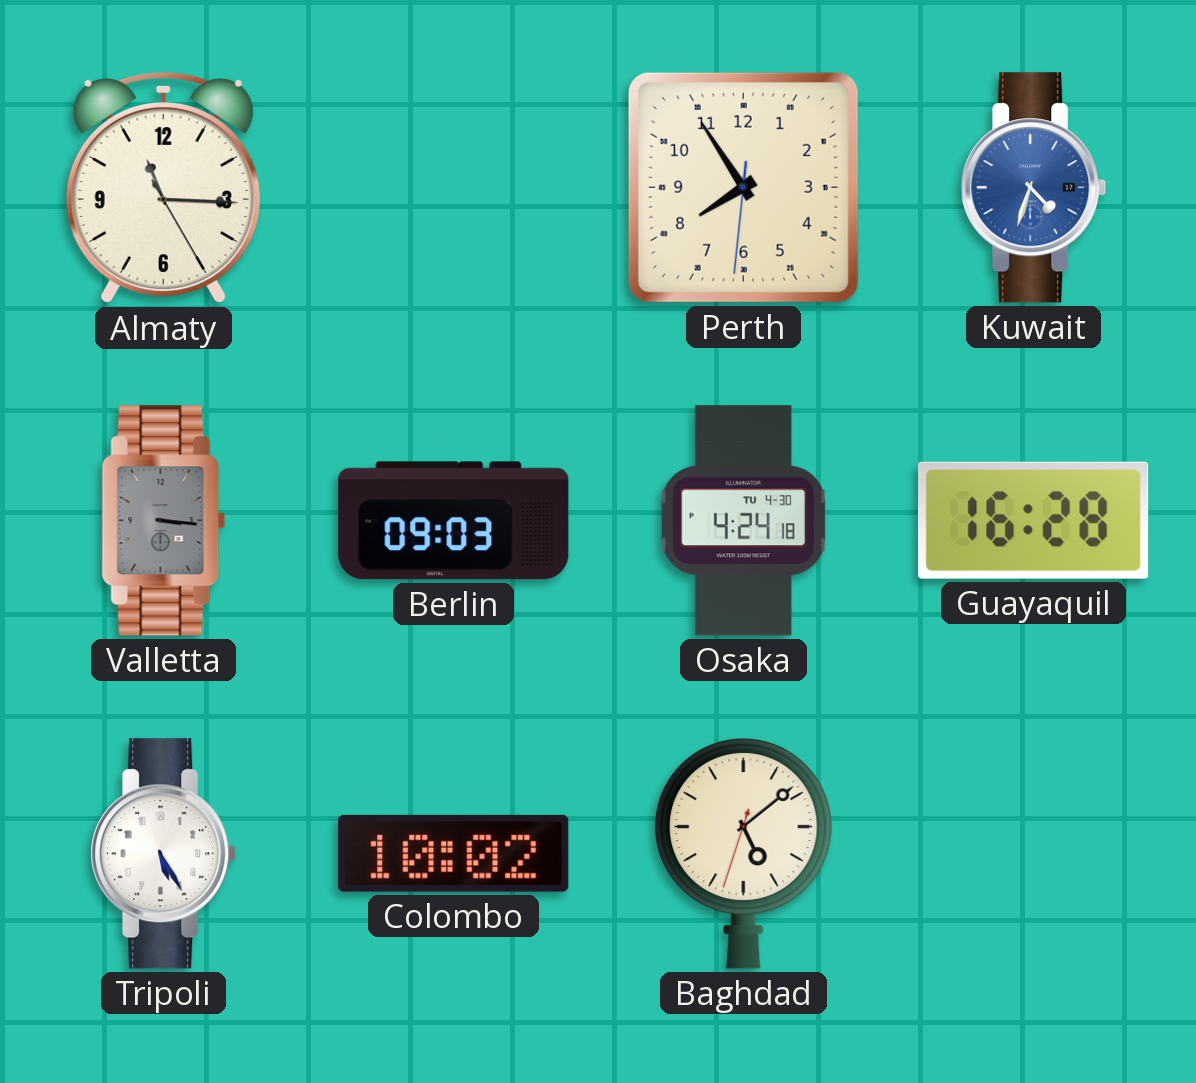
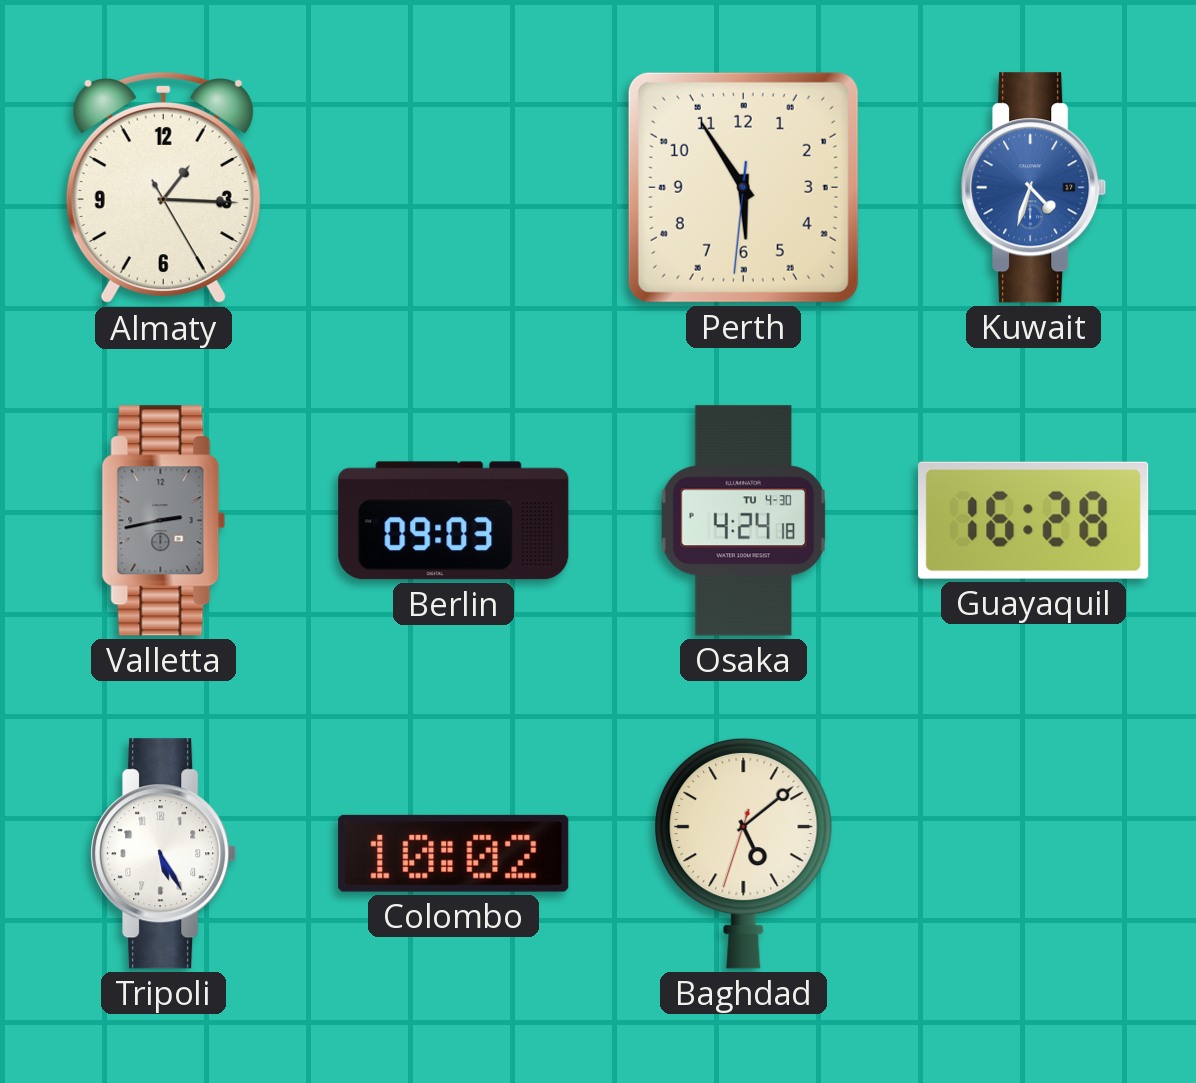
Almaty: 11:15 -> 1:15
Perth: 7:54 -> 5:54
Valletta: 3:16 -> 2:43
